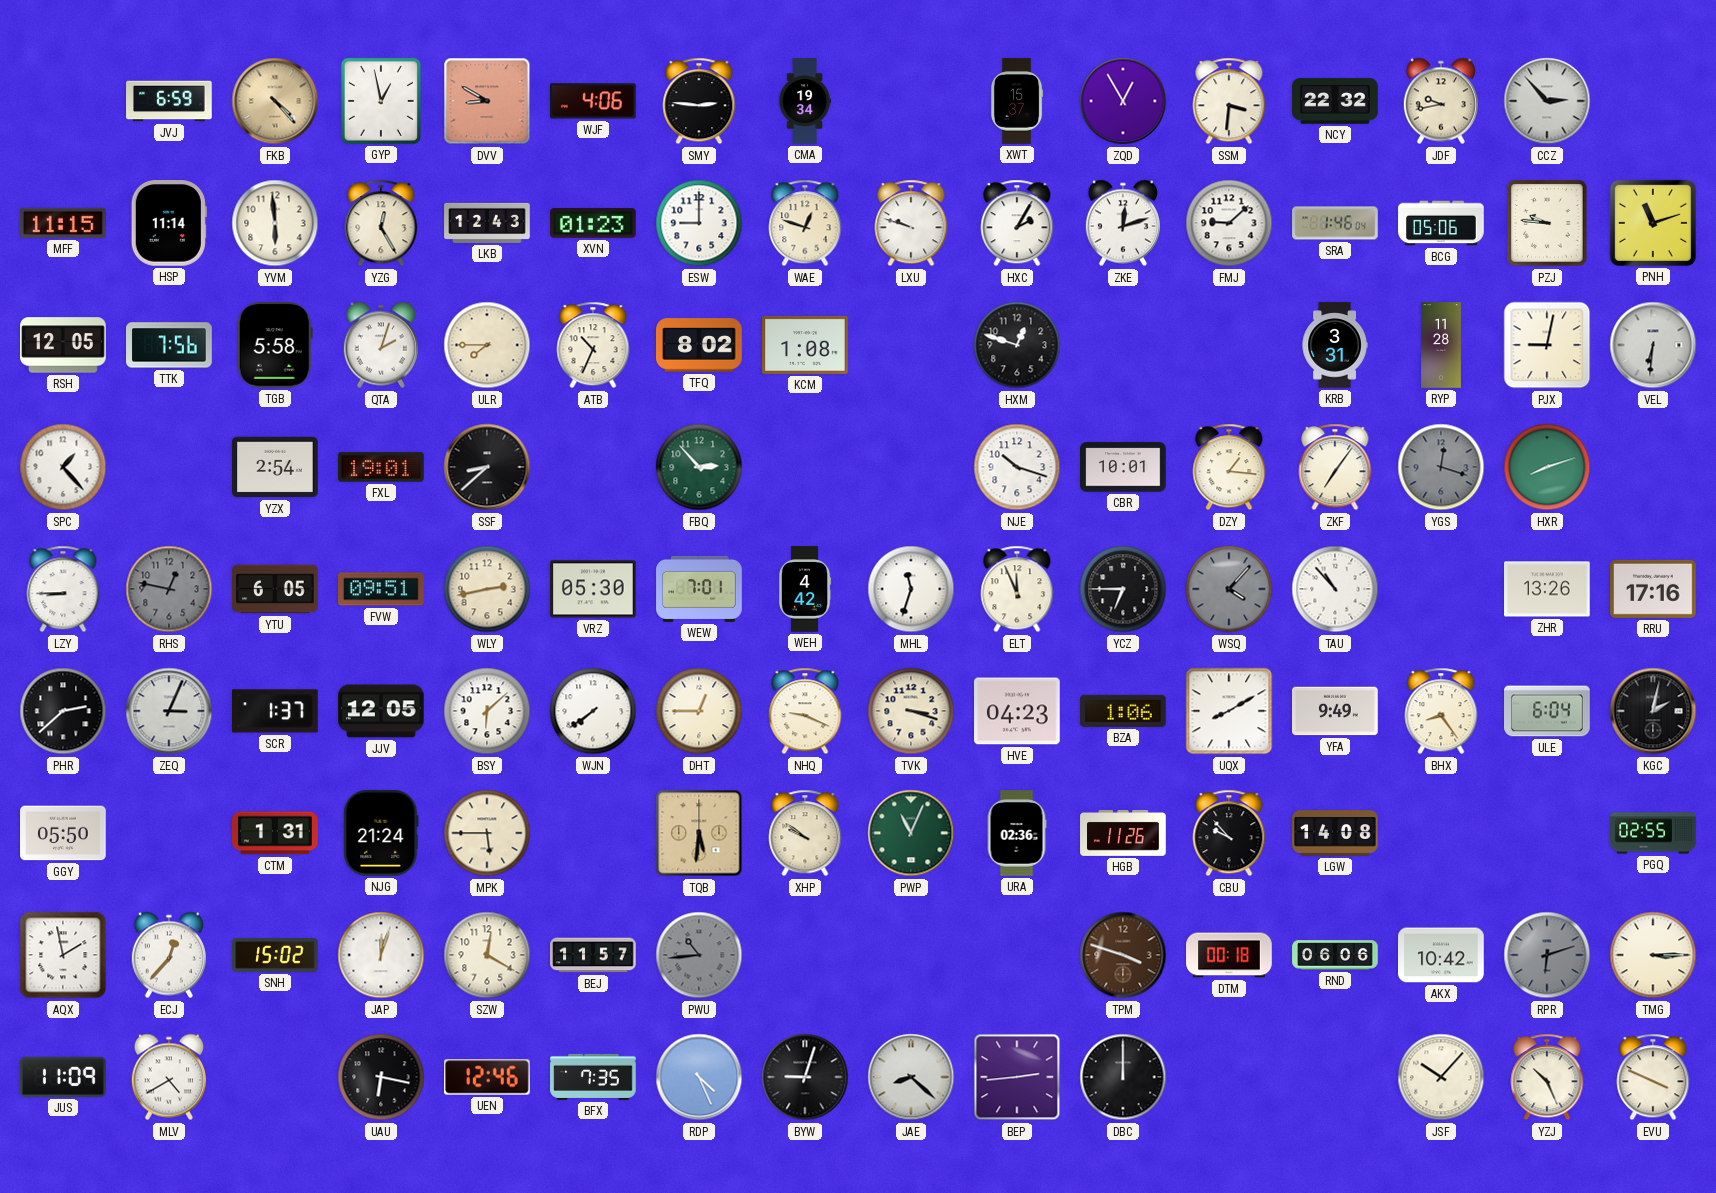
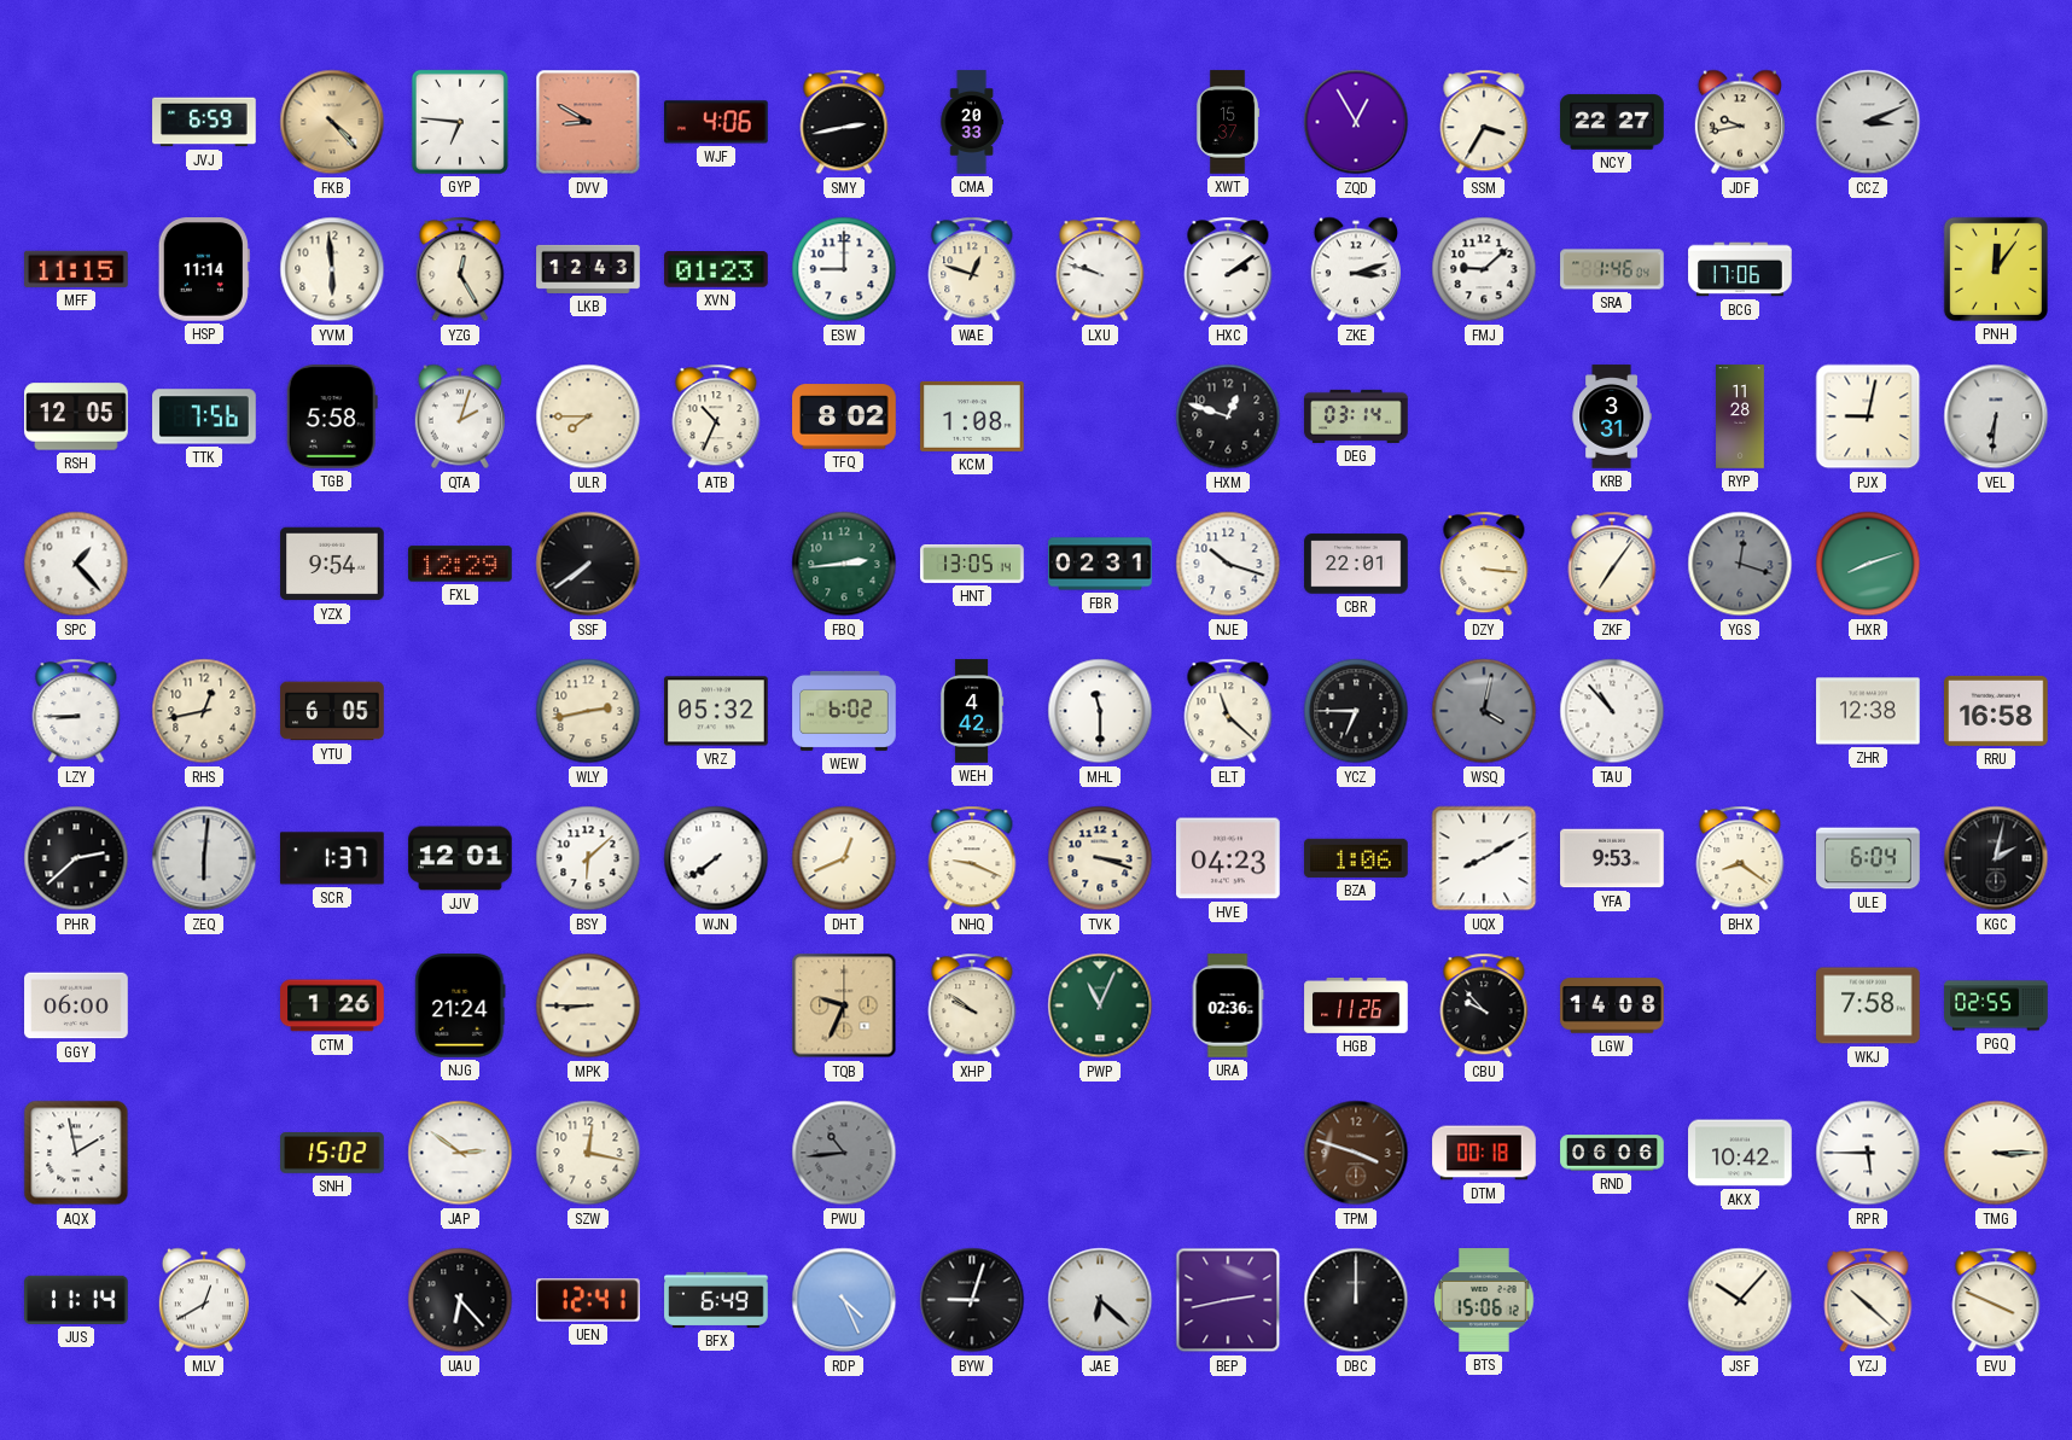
GYP: 12:58 -> 6:46
SMY: 2:46 -> 2:43
CMA: 19:34 -> 20:33
SSM: 3:31 -> 3:35
NCY: 22:32 -> 22:27
CCZ: 2:53 -> 3:11
HXC: 2:05 -> 2:09
ZKE: 12:12 -> 3:12
BCG: 05:06 -> 17:06
PZJ: 9:46 -> none
PNH: 11:12 -> 12:06
DEG: none -> 03:14
YZX: 2:54 -> 9:54
FXL: 19:01 -> 12:29
SSF: 8:38 -> 7:39
FBQ: 2:53 -> 2:44
HNT: none -> 13:05
FBR: none -> 02:31
CBR: 10:01 -> 22:01
DZY: 1:16 -> 3:16
RHS: 12:47 -> 12:43
RHS dial: grey -> cream
FVW: 09:51 -> none
VRZ: 05:30 -> 05:32
WEW: 7:01 -> 6:02
MHL: 11:33 -> 11:30
ELT: 11:56 -> 11:22
WSQ: 4:07 -> 4:02
ZHR: 13:26 -> 12:38
RRU: 17:16 -> 16:58
ZEQ: 3:04 -> 6:01
JJV: 12:05 -> 12:01
DHT: 12:45 -> 12:41
YFA: 9:49 -> 9:53
BHX: 8:24 -> 8:21
GGY: 05:50 -> 06:00
CTM: 1:31 -> 1:26
MPK: 5:45 -> 8:45
TQB: 5:31 -> 9:34
WKJ: none -> 7:58
ECJ: 12:37 -> none
JAP: 12:03 -> 2:51
SZW: 12:20 -> 12:17
BEJ: 11:57 -> none
RPR: 6:12 -> 5:45
RPR dial: grey -> white
JUS: 11:09 -> 11:14
MLV: 4:40 -> 12:40
UAU: 6:17 -> 6:23
UEN: 12:46 -> 12:41
BFX: 7:35 -> 6:49
JAE: 8:22 -> 6:22
BEP: 2:44 -> 2:43
BTS: none -> 15:06
YZJ: 10:26 -> 10:22
